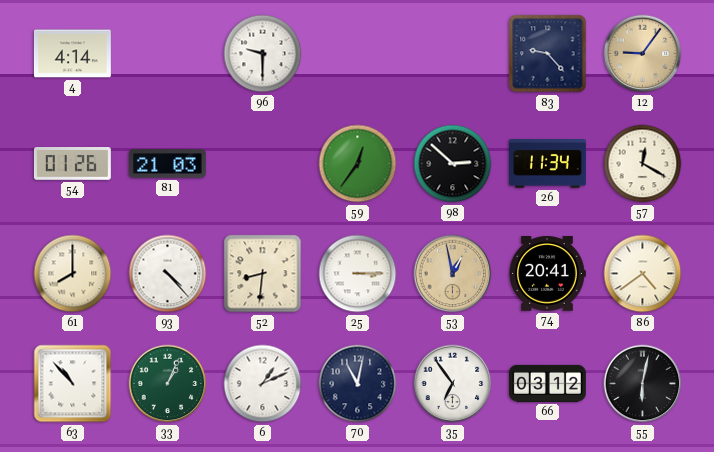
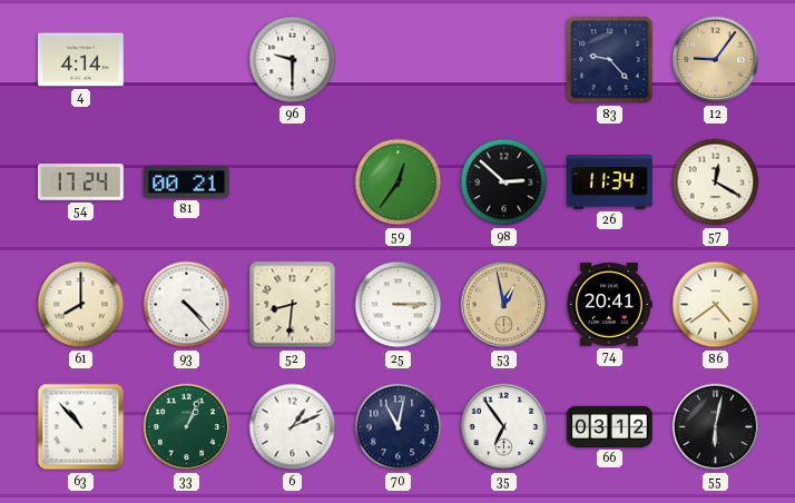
54: 01:26 -> 17:24
81: 21:03 -> 00:21
